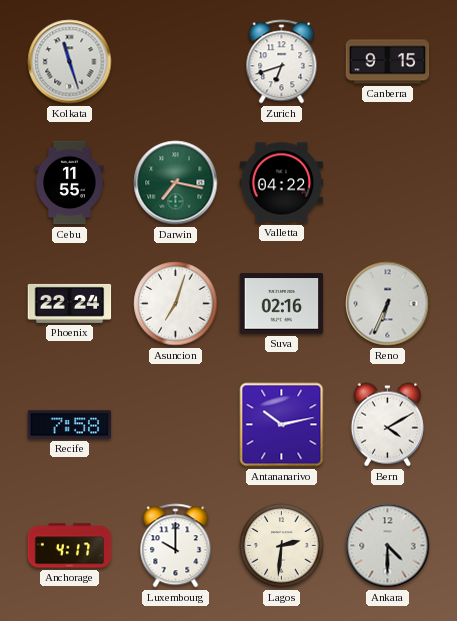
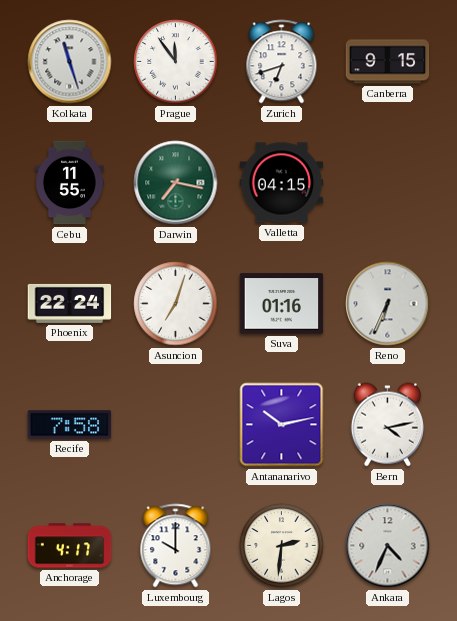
Prague: none -> 11:54
Valletta: 04:22 -> 04:15
Suva: 02:16 -> 01:16
Bern: 4:10 -> 4:13
Ankara: 4:30 -> 4:34
